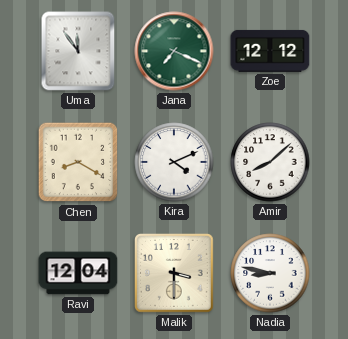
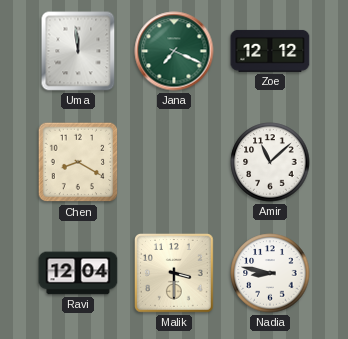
Uma: 11:54 -> 11:59
Kira: 4:11 -> none
Amir: 8:08 -> 11:08
